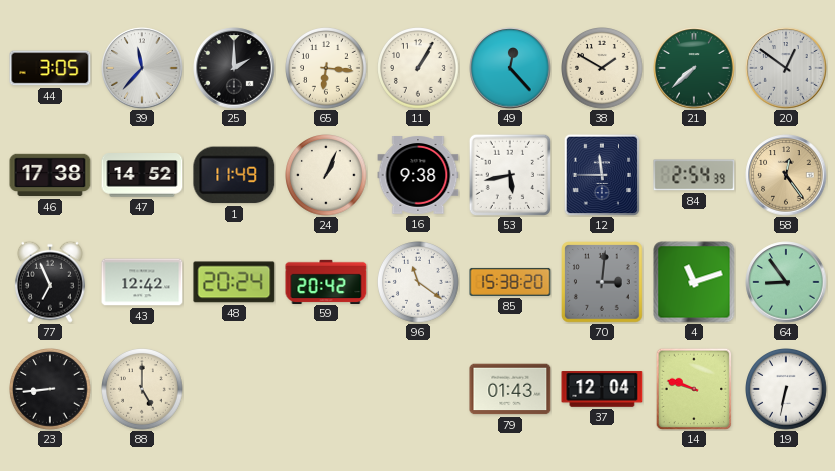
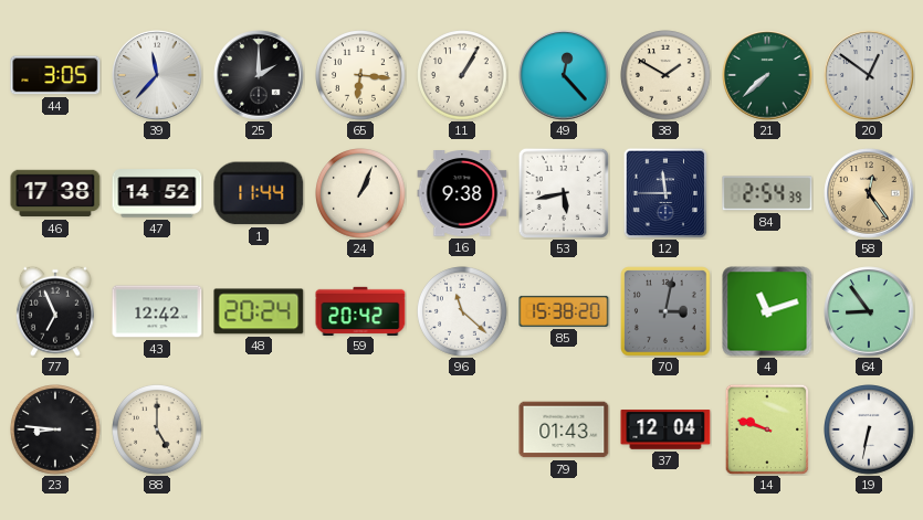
1: 11:49 -> 11:44
96: 11:21 -> 11:22
70: 3:01 -> 3:02
23: 8:44 -> 8:46
